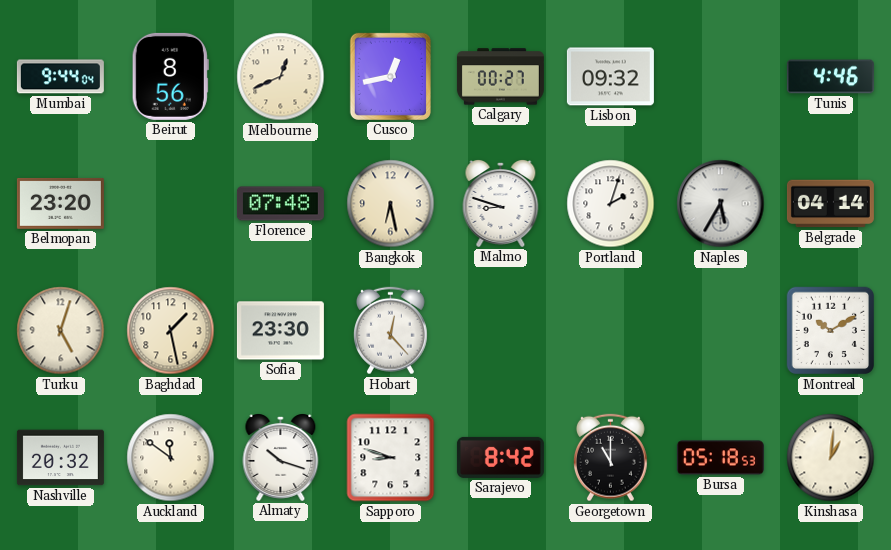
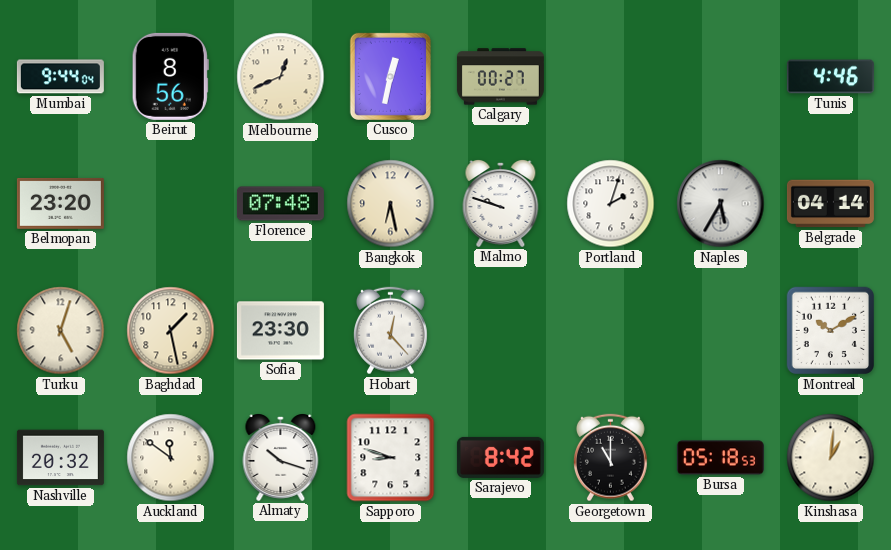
Cusco: 12:43 -> 12:32
Lisbon: 09:32 -> none
Malmo: 8:48 -> 9:48
